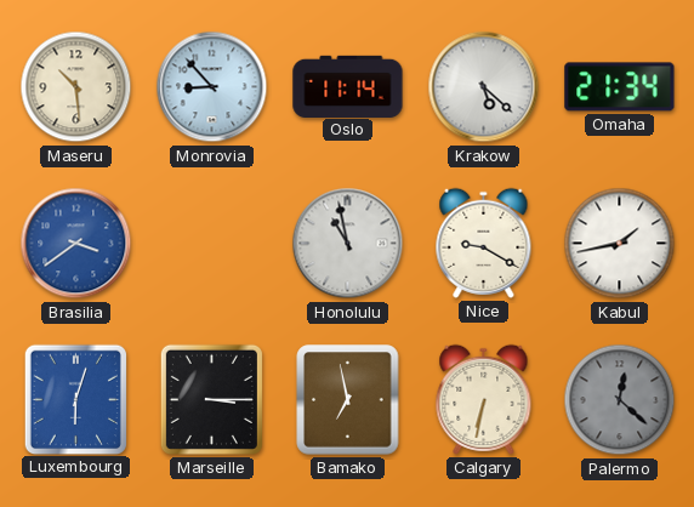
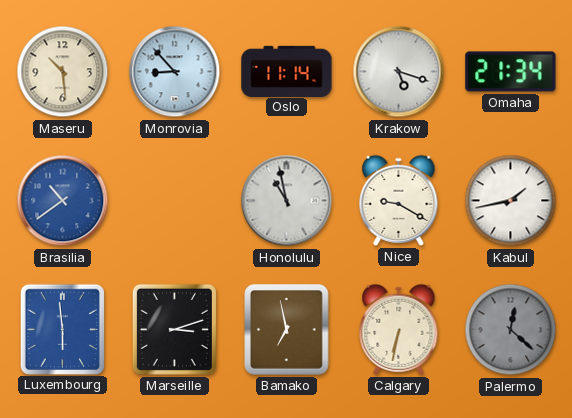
Krakow: 5:22 -> 5:18
Brasilia: 3:39 -> 10:39
Luxembourg: 6:03 -> 5:59
Marseille: 3:15 -> 3:12
